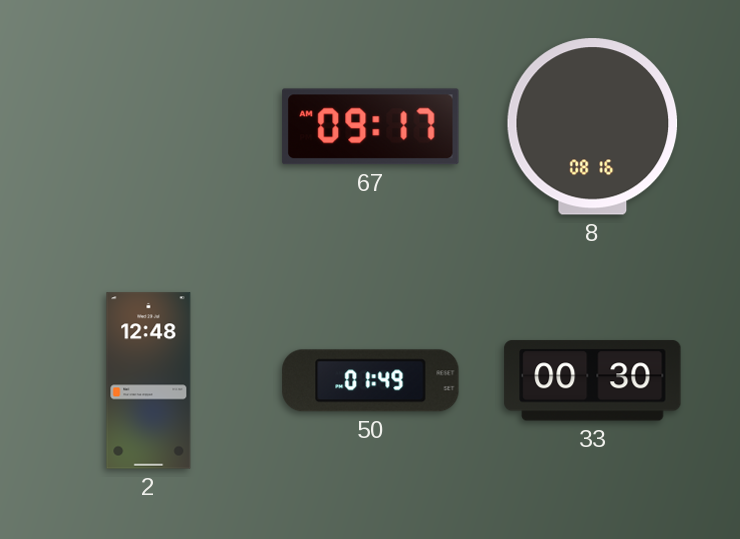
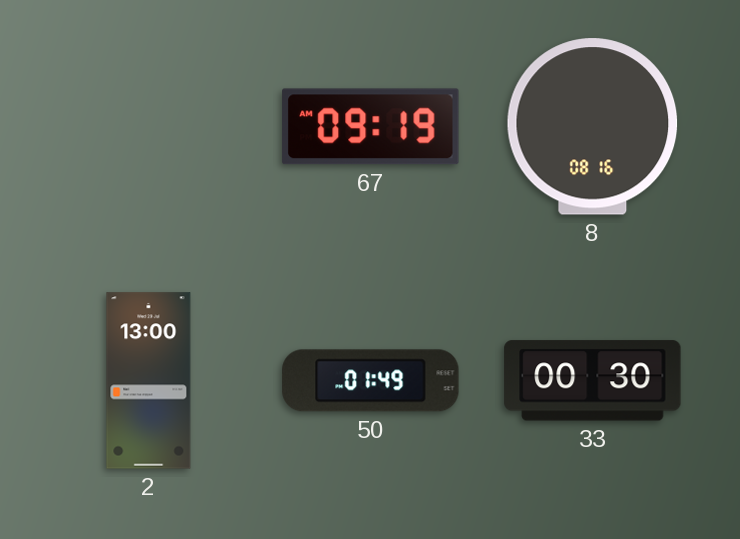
67: 09:17 -> 09:19
2: 12:48 -> 13:00
